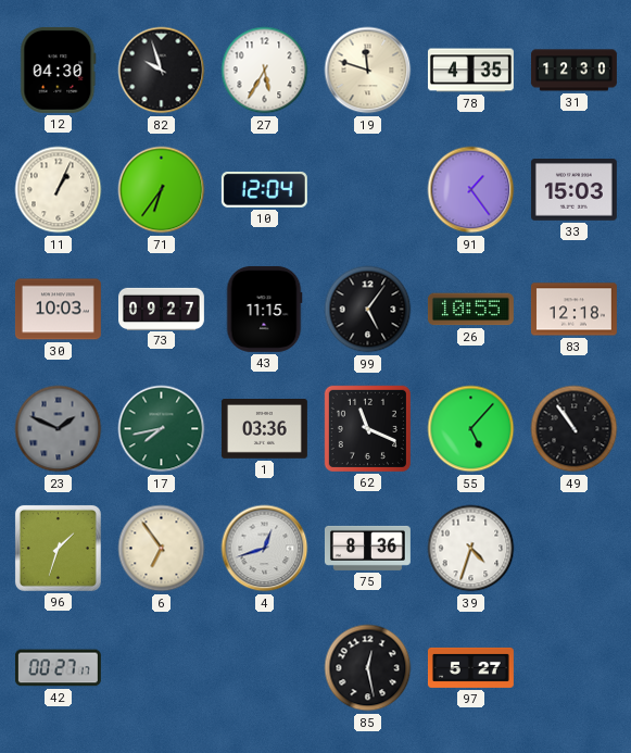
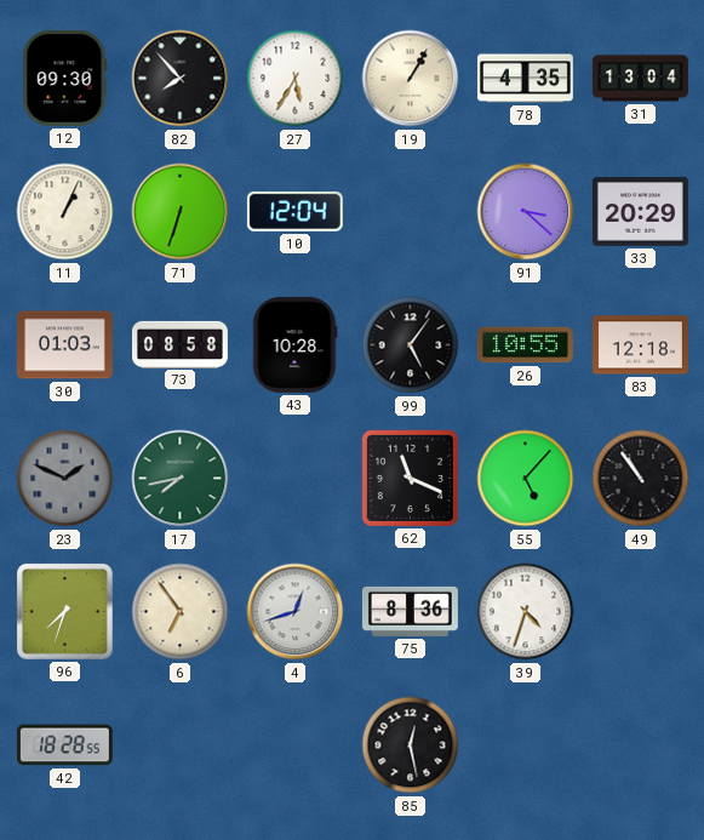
12: 04:30 -> 09:30
82: 9:57 -> 7:53
19: 11:48 -> 1:05
31: 12:30 -> 13:04
71: 6:36 -> 6:33
91: 1:24 -> 3:22
33: 15:03 -> 20:29
30: 10:03 -> 01:03
73: 09:27 -> 08:58
43: 11:15 -> 10:28
1: 03:36 -> none
96: 1:33 -> 7:33
42: 00:27 -> 18:28
97: 5:27 -> none
